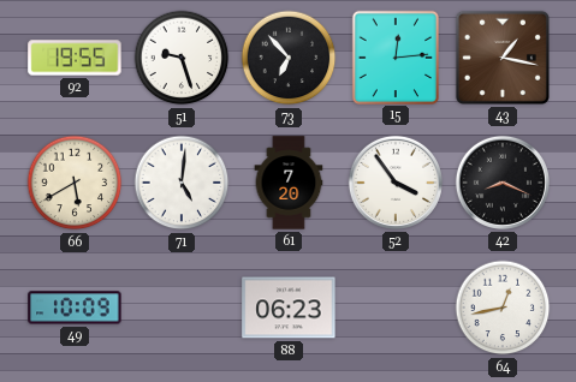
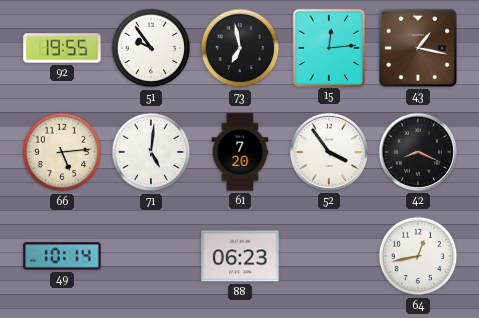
51: 9:27 -> 9:54
73: 6:53 -> 6:58
66: 5:40 -> 5:14
49: 10:09 -> 10:14
